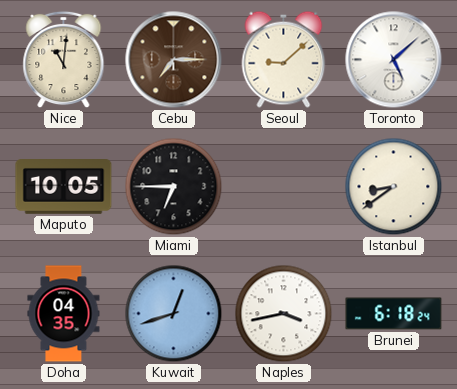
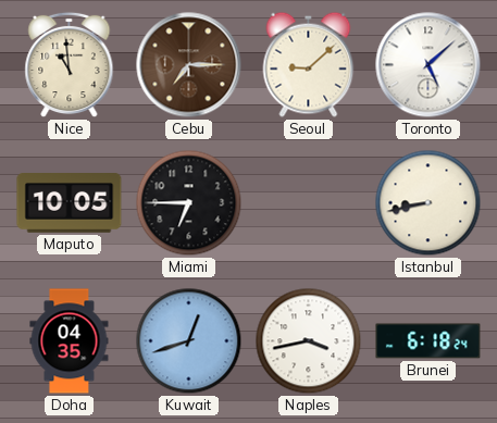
Nice: 11:01 -> 10:59
Istanbul: 8:39 -> 8:43
